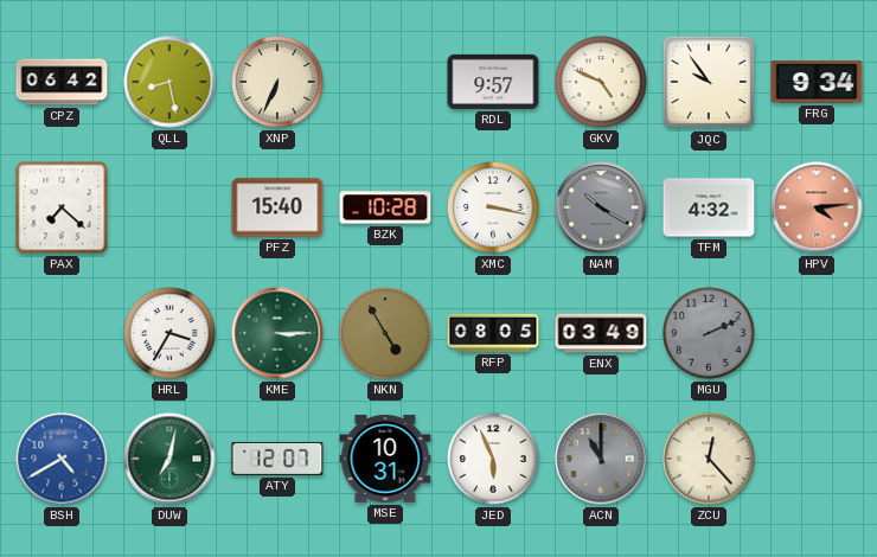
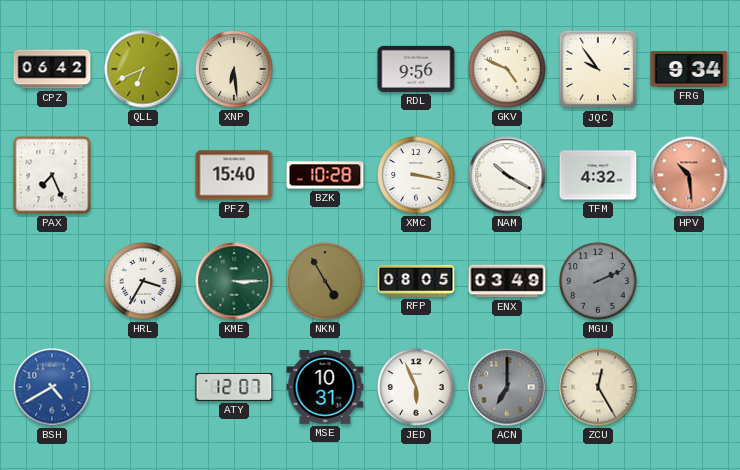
QLL: 8:28 -> 6:41
XNP: 6:34 -> 6:29
RDL: 9:57 -> 9:56
PAX: 7:22 -> 7:26
NAM dial: grey -> white
HPV: 4:14 -> 10:29
DUW: 7:02 -> none
ACN: 11:00 -> 7:00
ZCU: 12:23 -> 12:25
